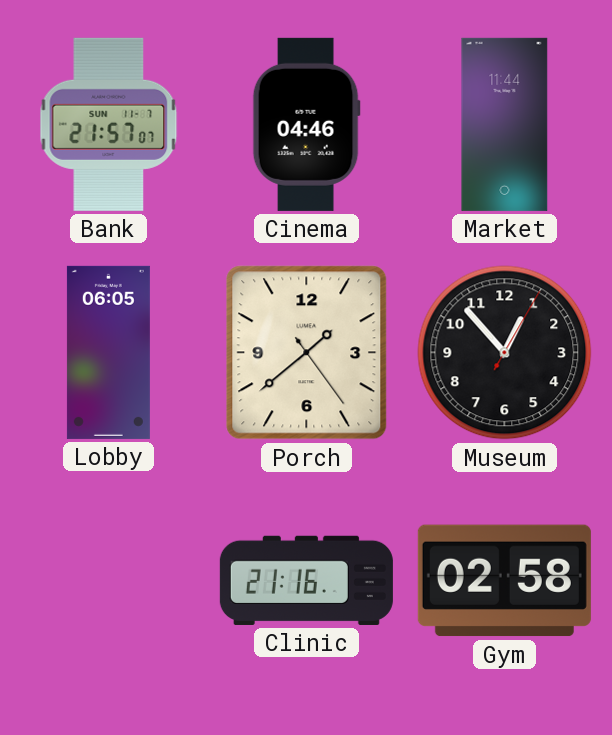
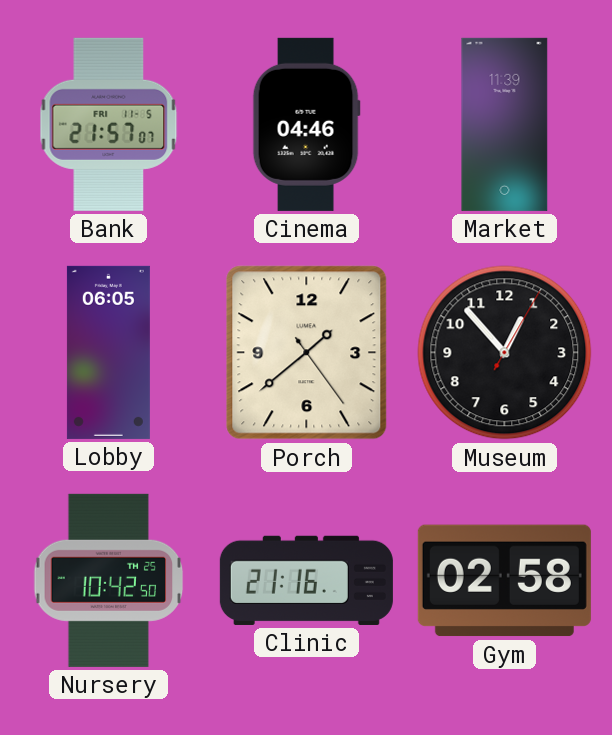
Bank date: SUN 11-7 -> FRI 11-5
Market: 11:44 -> 11:39
Nursery: none -> 10:42
